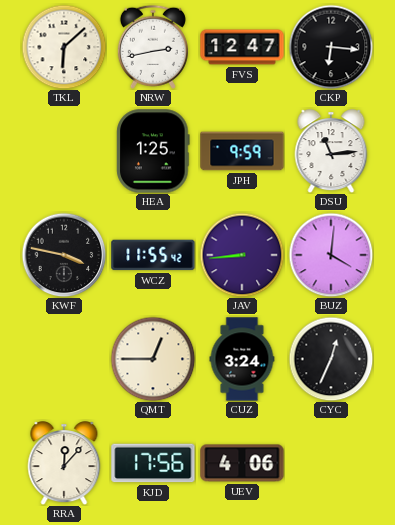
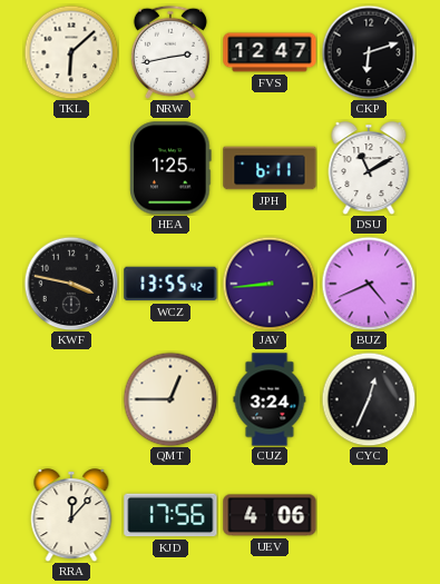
CKP: 6:16 -> 6:12
JPH: 9:59 -> 6:11
DSU: 11:14 -> 11:10
WCZ: 11:55 -> 13:55
BUZ: 4:01 -> 4:41
